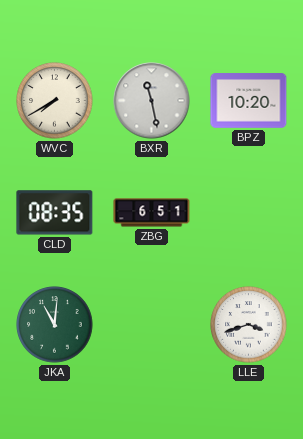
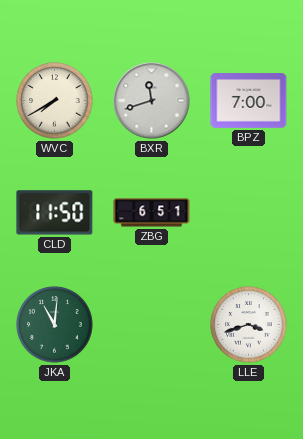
BXR: 11:28 -> 11:42
BPZ: 10:20 -> 7:00
CLD: 08:35 -> 11:50
